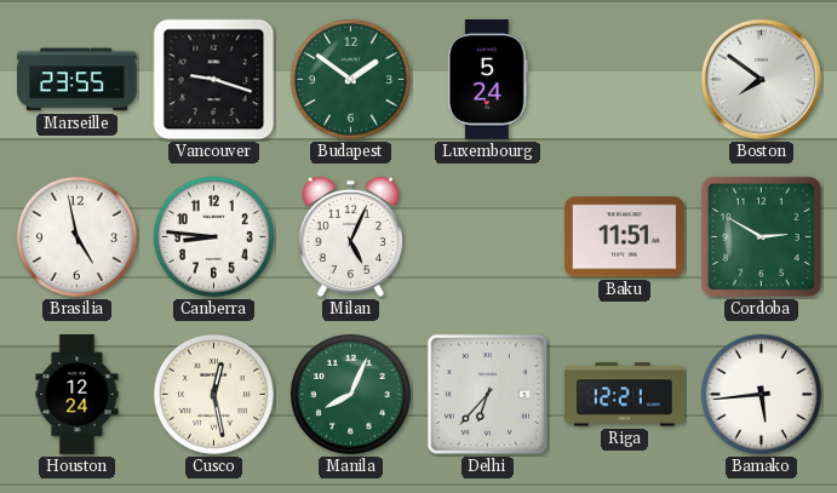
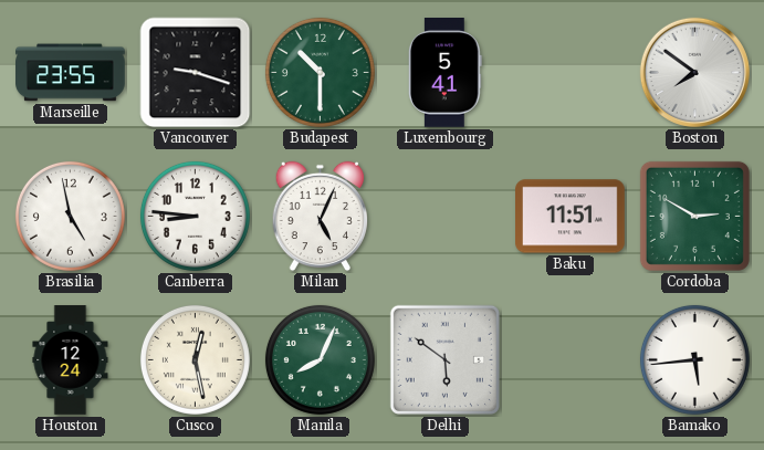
Budapest: 1:51 -> 10:30
Luxembourg: 5:24 -> 5:41
Delhi: 6:37 -> 5:51
Riga: 12:21 -> none
